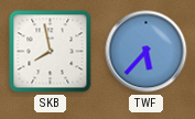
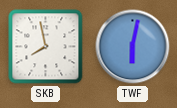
TWF: 5:37 -> 6:02
